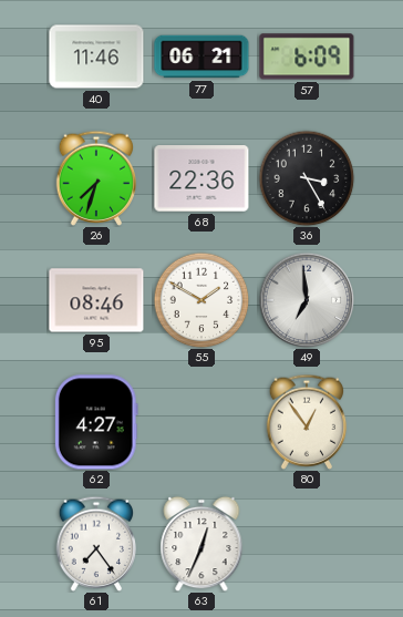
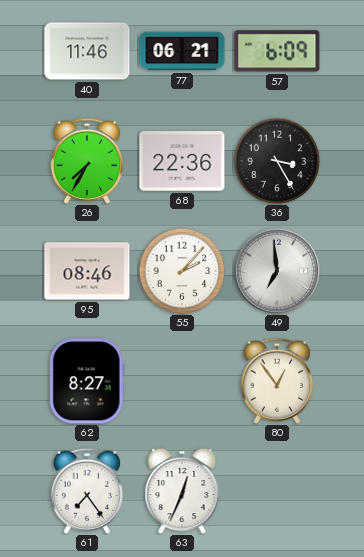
26: 7:33 -> 7:35
55: 1:50 -> 2:07
62: 4:27 -> 8:27
